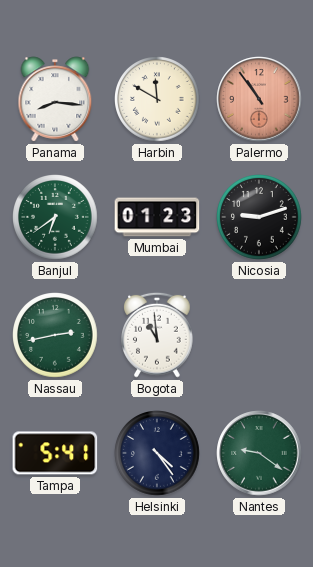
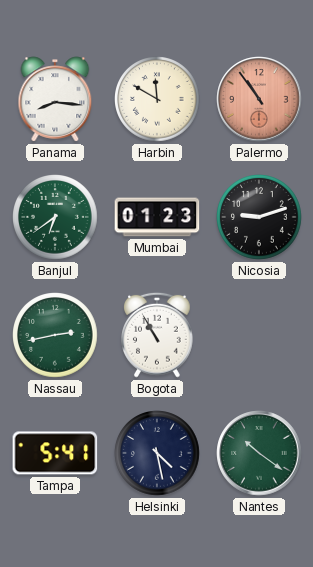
Bogota: 10:59 -> 10:55
Helsinki: 4:24 -> 4:28
Nantes: 9:21 -> 10:21
